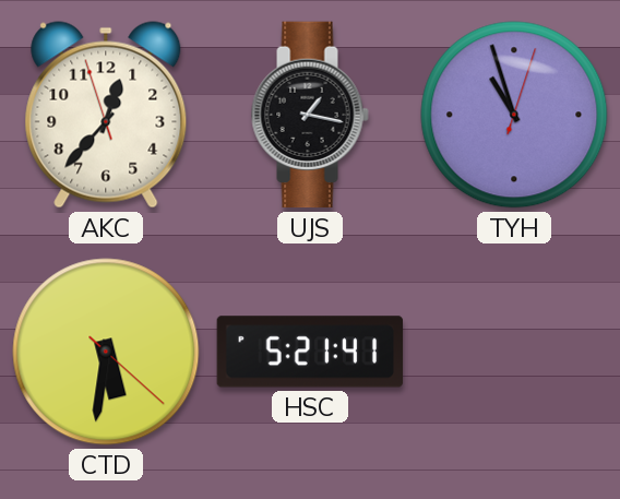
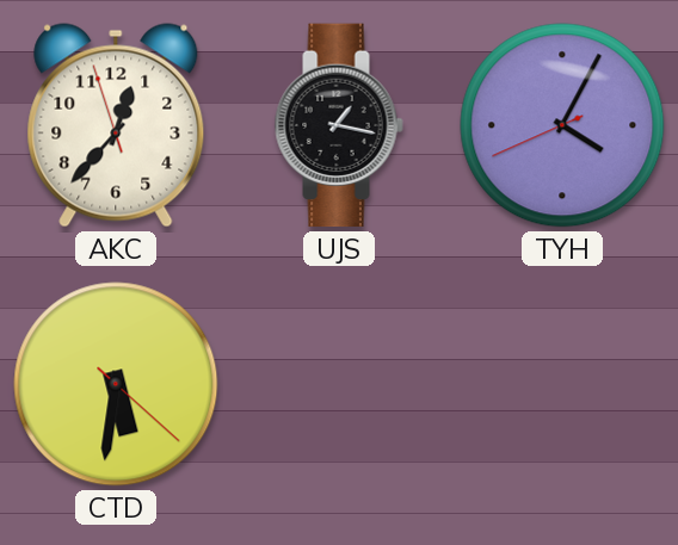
TYH: 10:57 -> 4:04
HSC: 5:21 -> none
